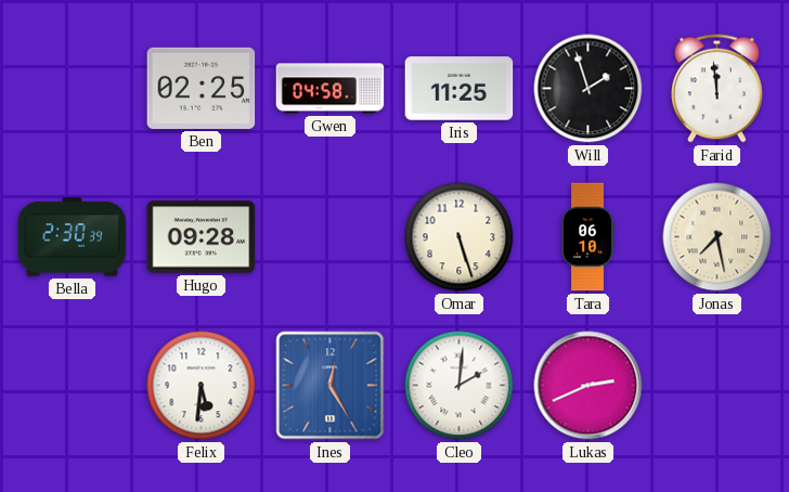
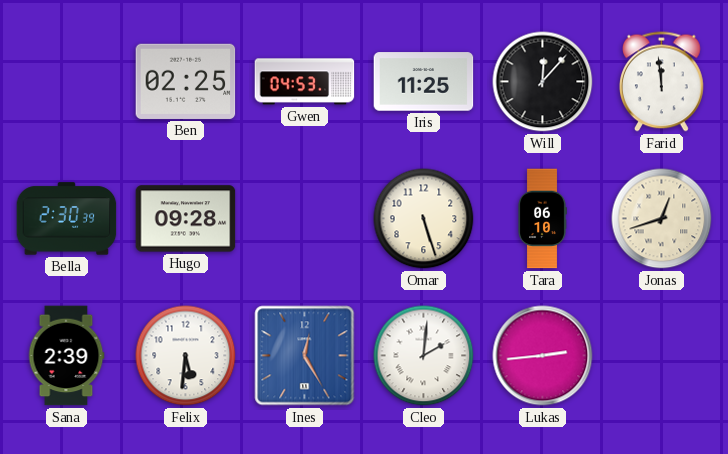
Gwen: 04:58 -> 04:53
Will: 1:57 -> 12:07
Jonas: 7:28 -> 12:42
Sana: none -> 2:39
Lukas: 2:41 -> 2:44
